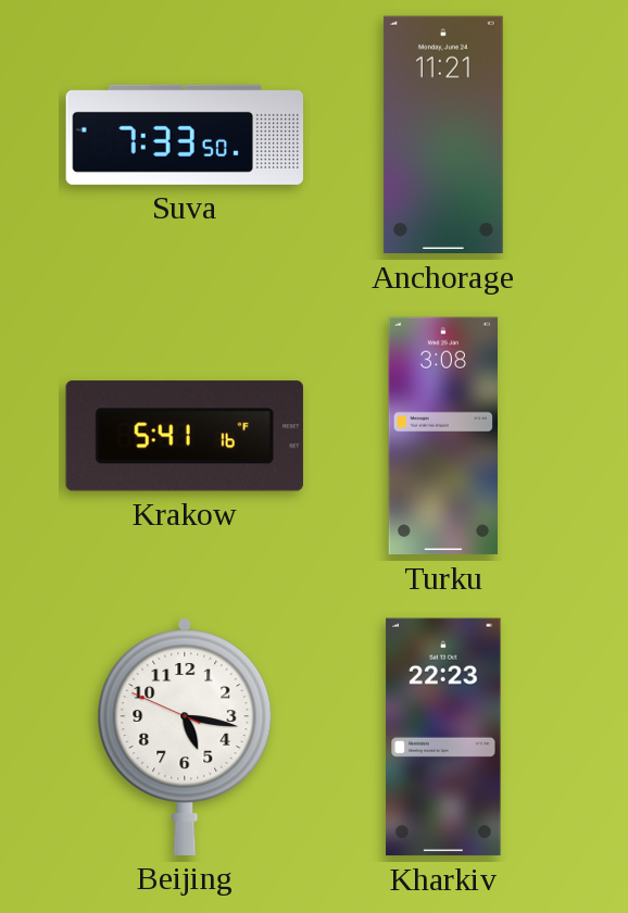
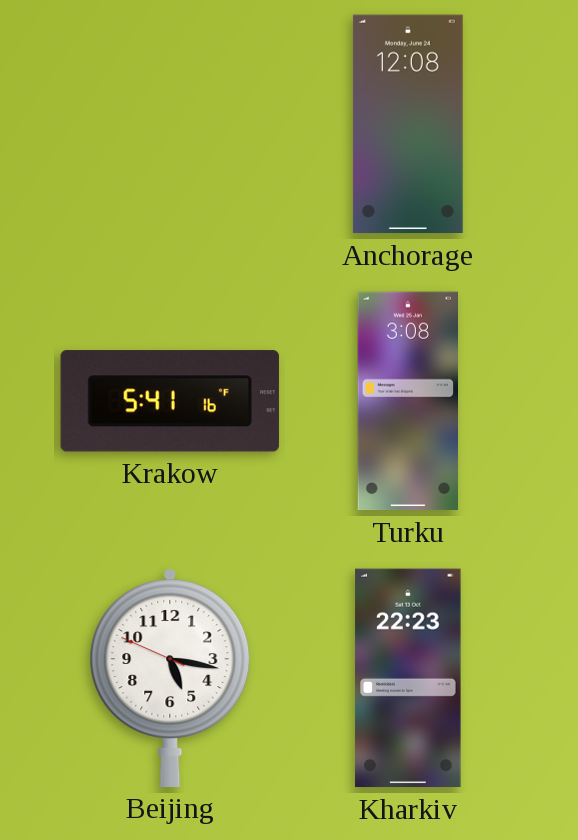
Suva: 7:33 -> none
Anchorage: 11:21 -> 12:08
